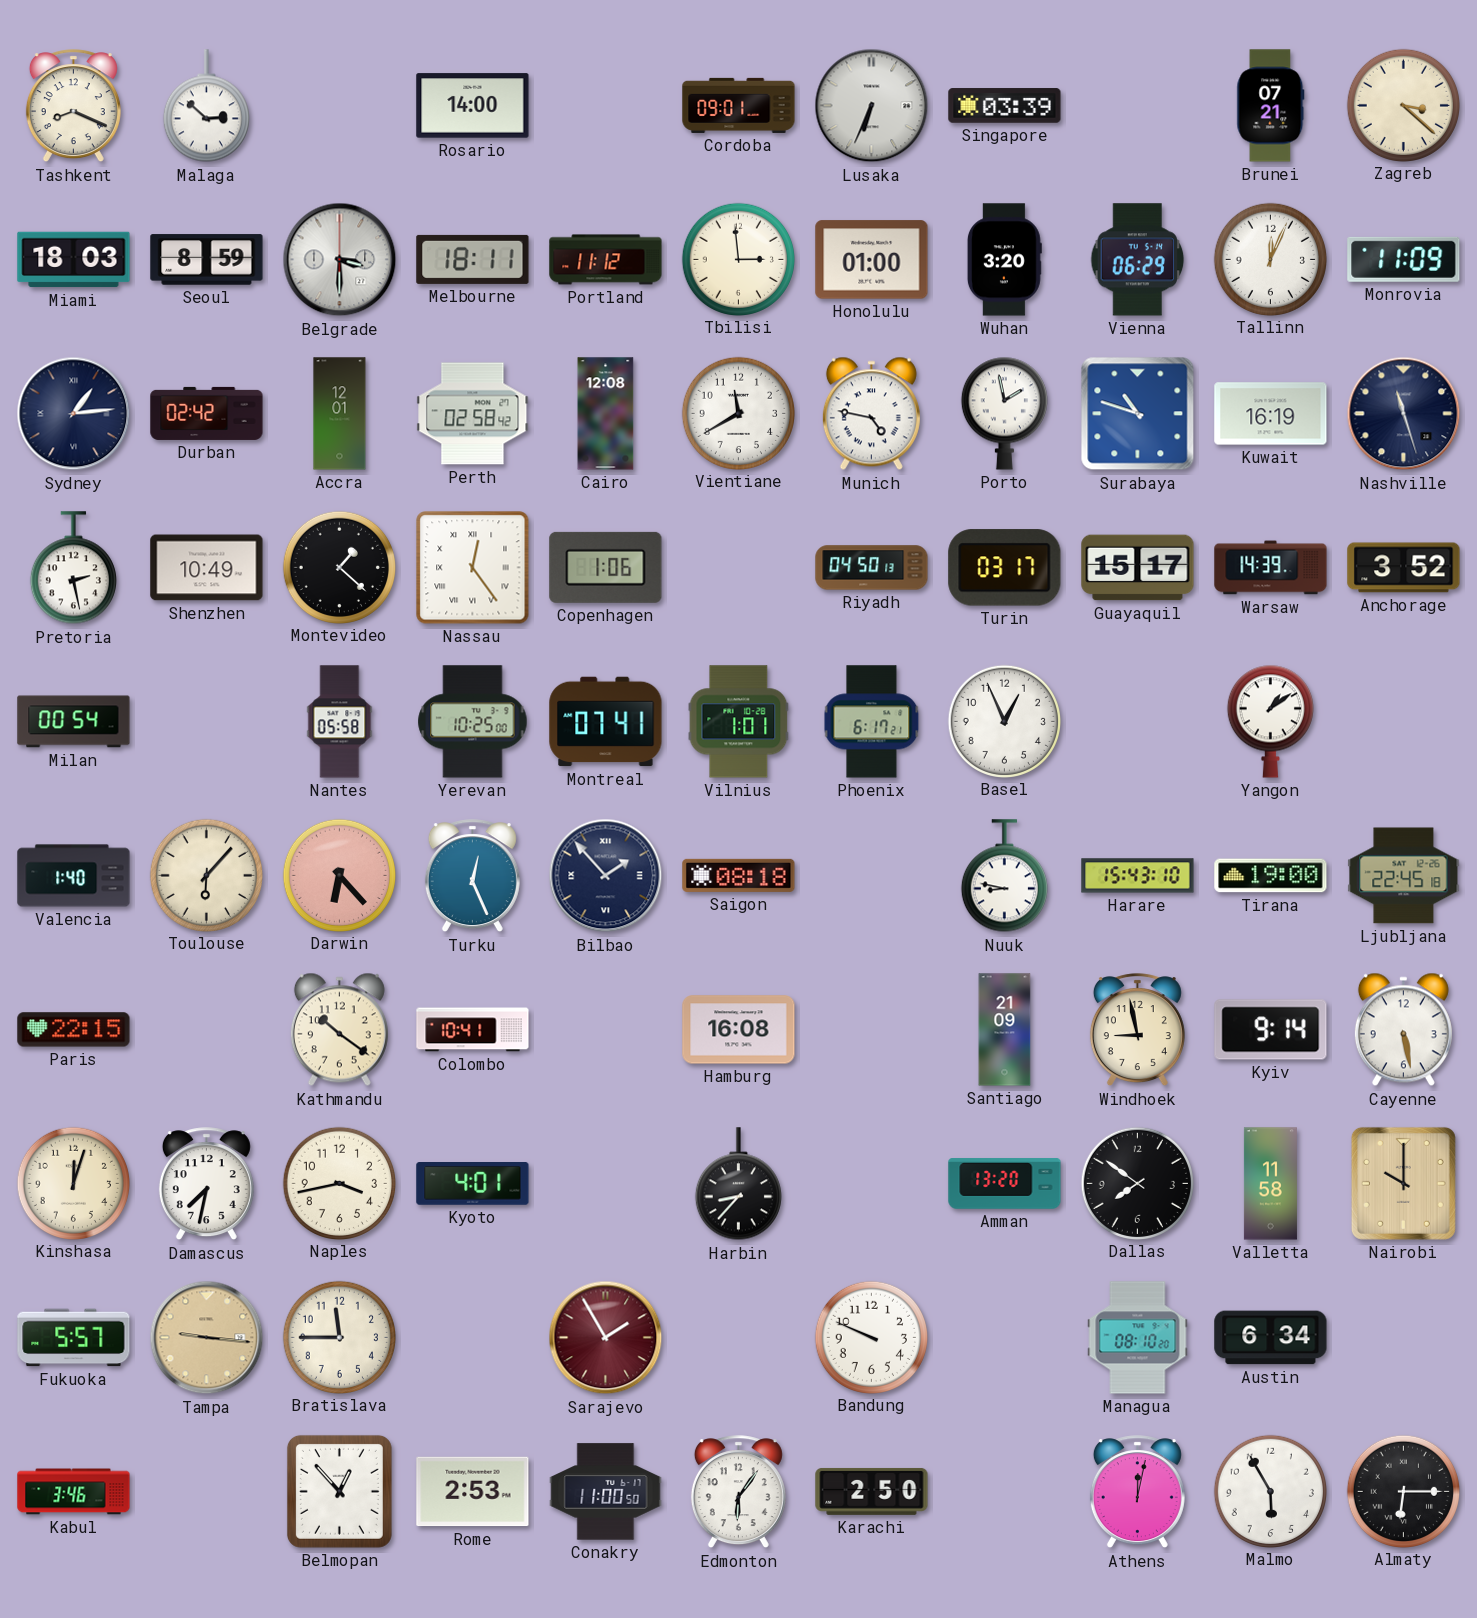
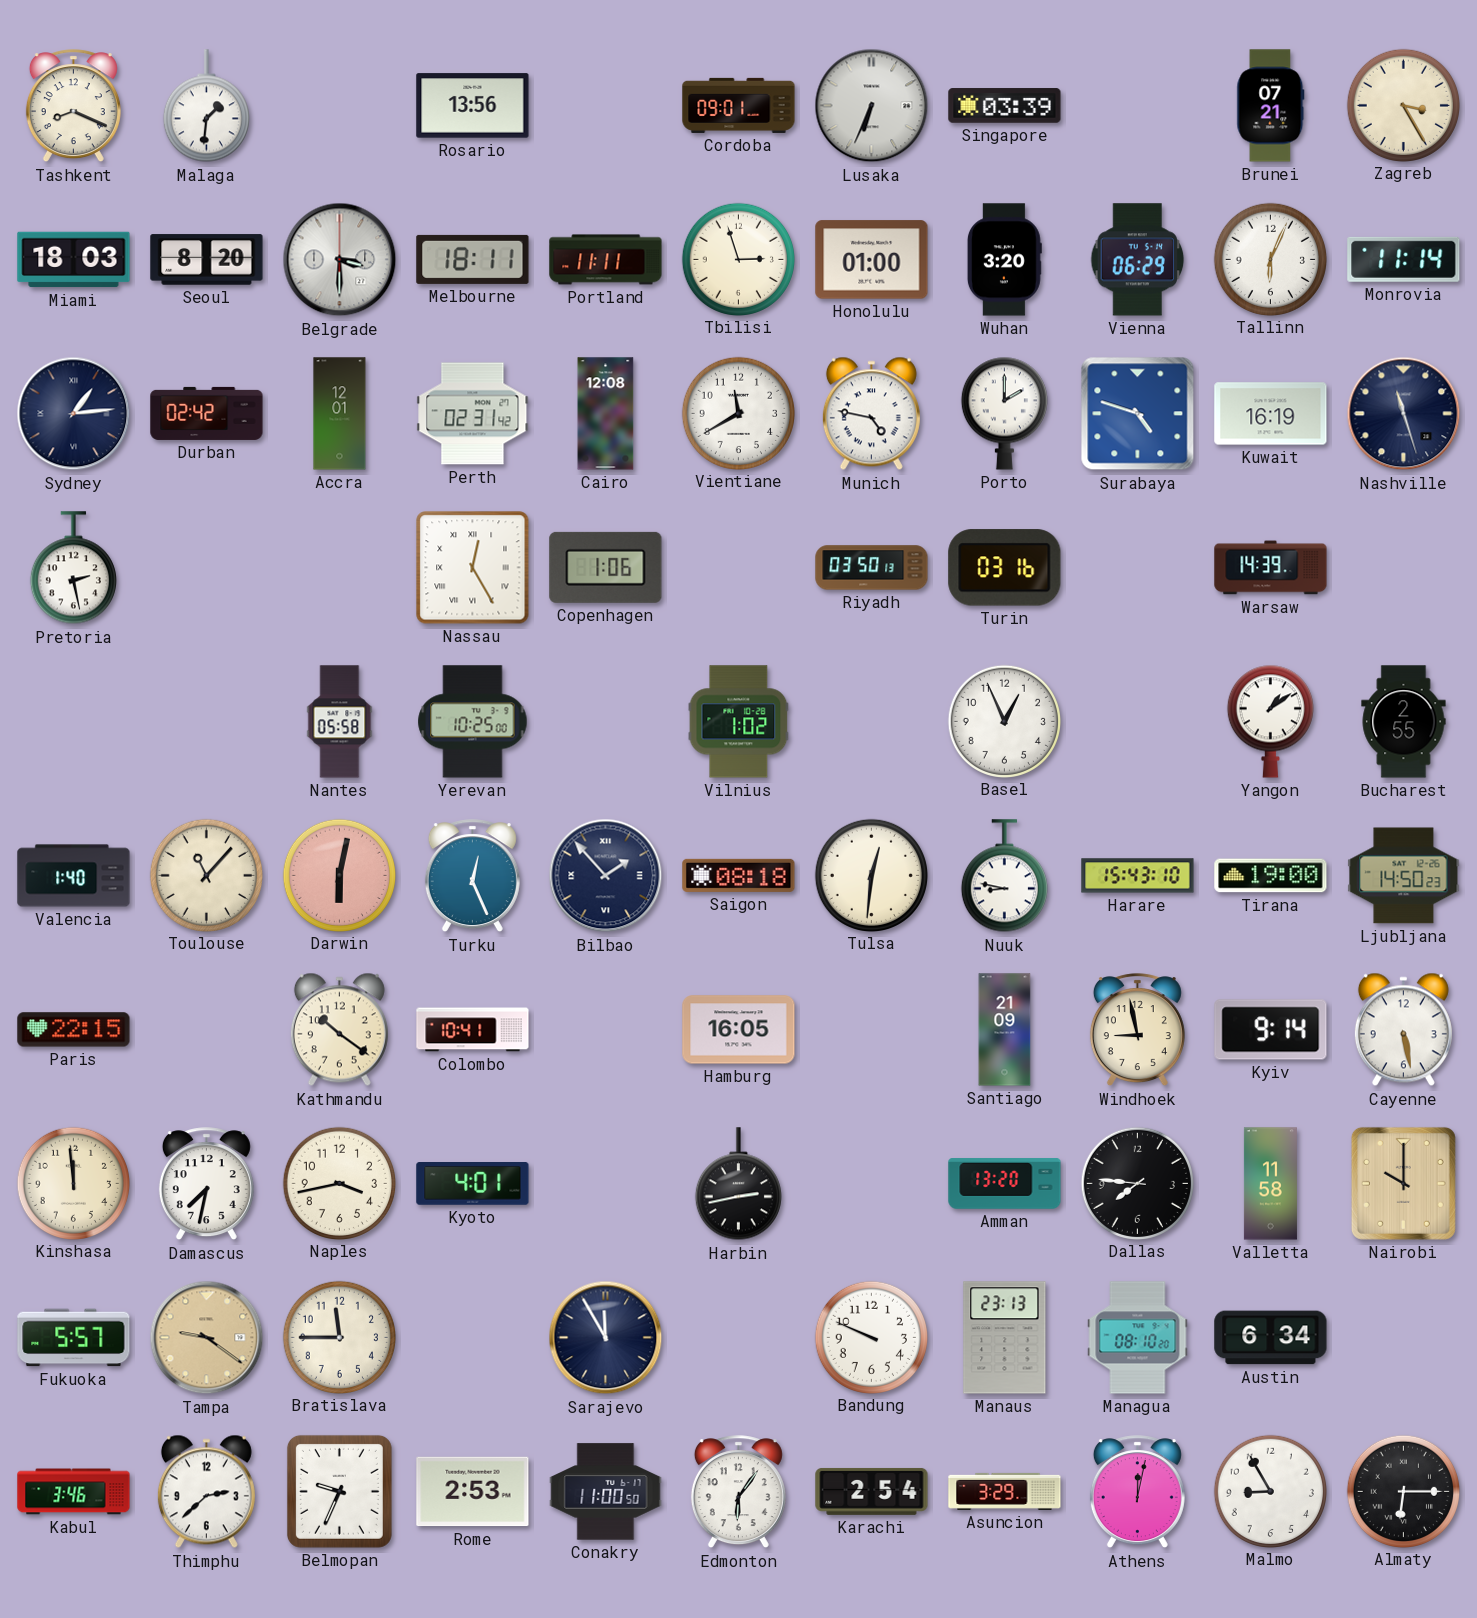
Malaga: 2:52 -> 1:31
Rosario: 14:00 -> 13:56
Zagreb: 3:22 -> 3:25
Seoul: 8:59 -> 8:20
Portland: 11:12 -> 11:11
Tbilisi: 2:59 -> 2:57
Tallinn: 12:04 -> 6:04
Monrovia: 11:09 -> 11:14
Perth: 02:58 -> 02:31
Porto: 1:58 -> 2:00
Surabaya: 10:48 -> 4:48
Shenzhen: 10:49 -> none
Montevideo: 1:22 -> none
Nassau: 12:24 -> 12:25
Riyadh: 04:50 -> 03:50
Turin: 03:17 -> 03:16
Guayaquil: 15:17 -> none
Anchorage: 3:52 -> none
Milan: 00:54 -> none
Montreal: 07:41 -> none
Vilnius: 1:01 -> 1:02
Phoenix: 6:17 -> none
Bucharest: none -> 2:55
Toulouse: 6:07 -> 11:07
Darwin: 6:23 -> 6:02
Tulsa: none -> 12:31
Ljubljana: 22:45 -> 14:50
Hamburg: 16:08 -> 16:05
Kinshasa: 12:03 -> 11:59
Harbin: 8:37 -> 2:43
Dallas: 7:51 -> 7:46
Tampa: 9:16 -> 9:21
Sarajevo: 1:55 -> 11:55
Sarajevo dial: burgundy -> navy
Manaus: none -> 23:13
Thimphu: none -> 2:38
Belmopan: 12:53 -> 9:34
Karachi: 2:50 -> 2:54
Asuncion: none -> 3:29
Malmo: 5:55 -> 8:55
